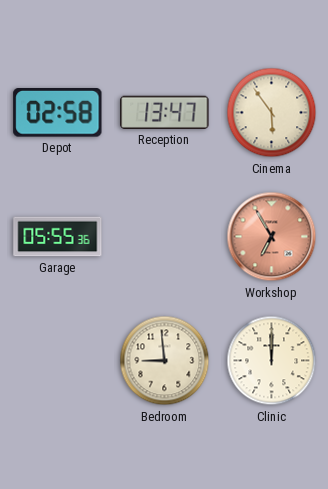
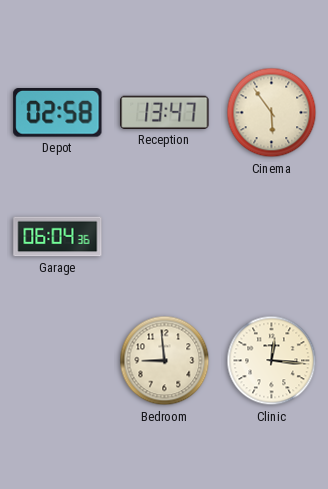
Garage: 05:55 -> 06:04
Workshop: 6:55 -> none
Clinic: 12:00 -> 12:16
